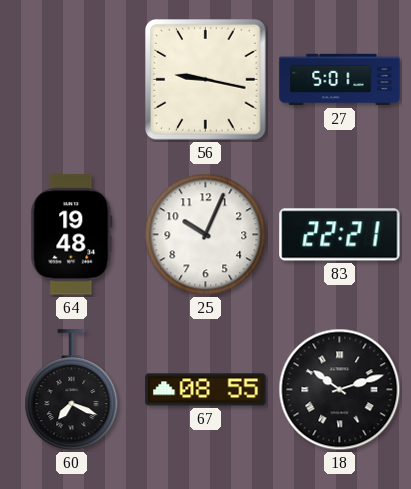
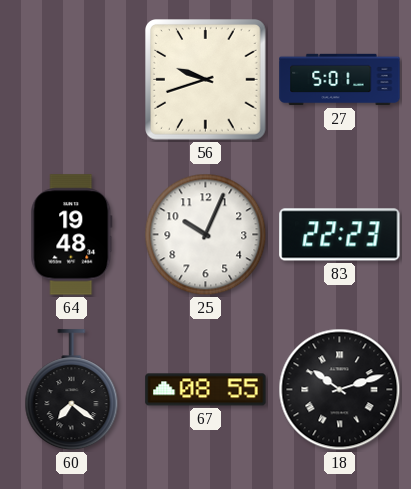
56: 9:17 -> 9:42
83: 22:21 -> 22:23
60: 7:19 -> 7:21
